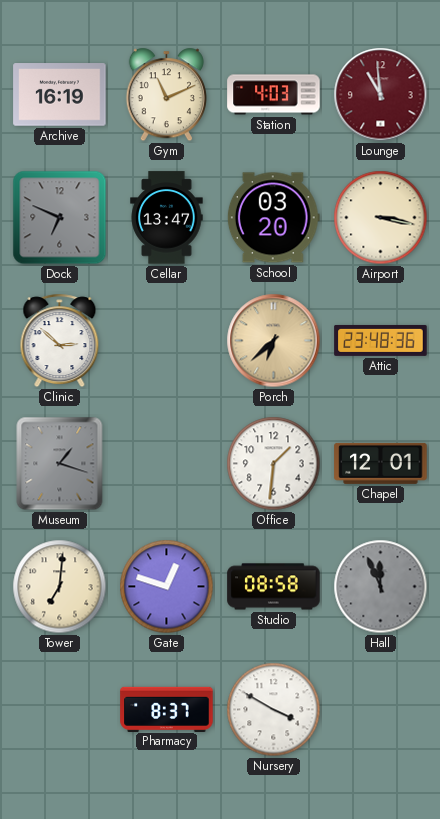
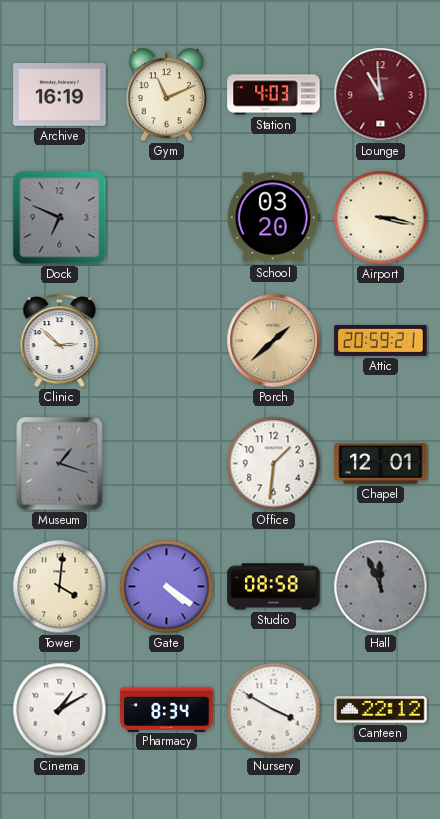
Cellar: 13:47 -> none
Porch: 6:38 -> 1:38
Attic: 23:48 -> 20:59
Tower: 7:01 -> 4:01
Gate: 12:48 -> 4:21
Cinema: none -> 1:10
Pharmacy: 8:37 -> 8:34
Canteen: none -> 22:12
